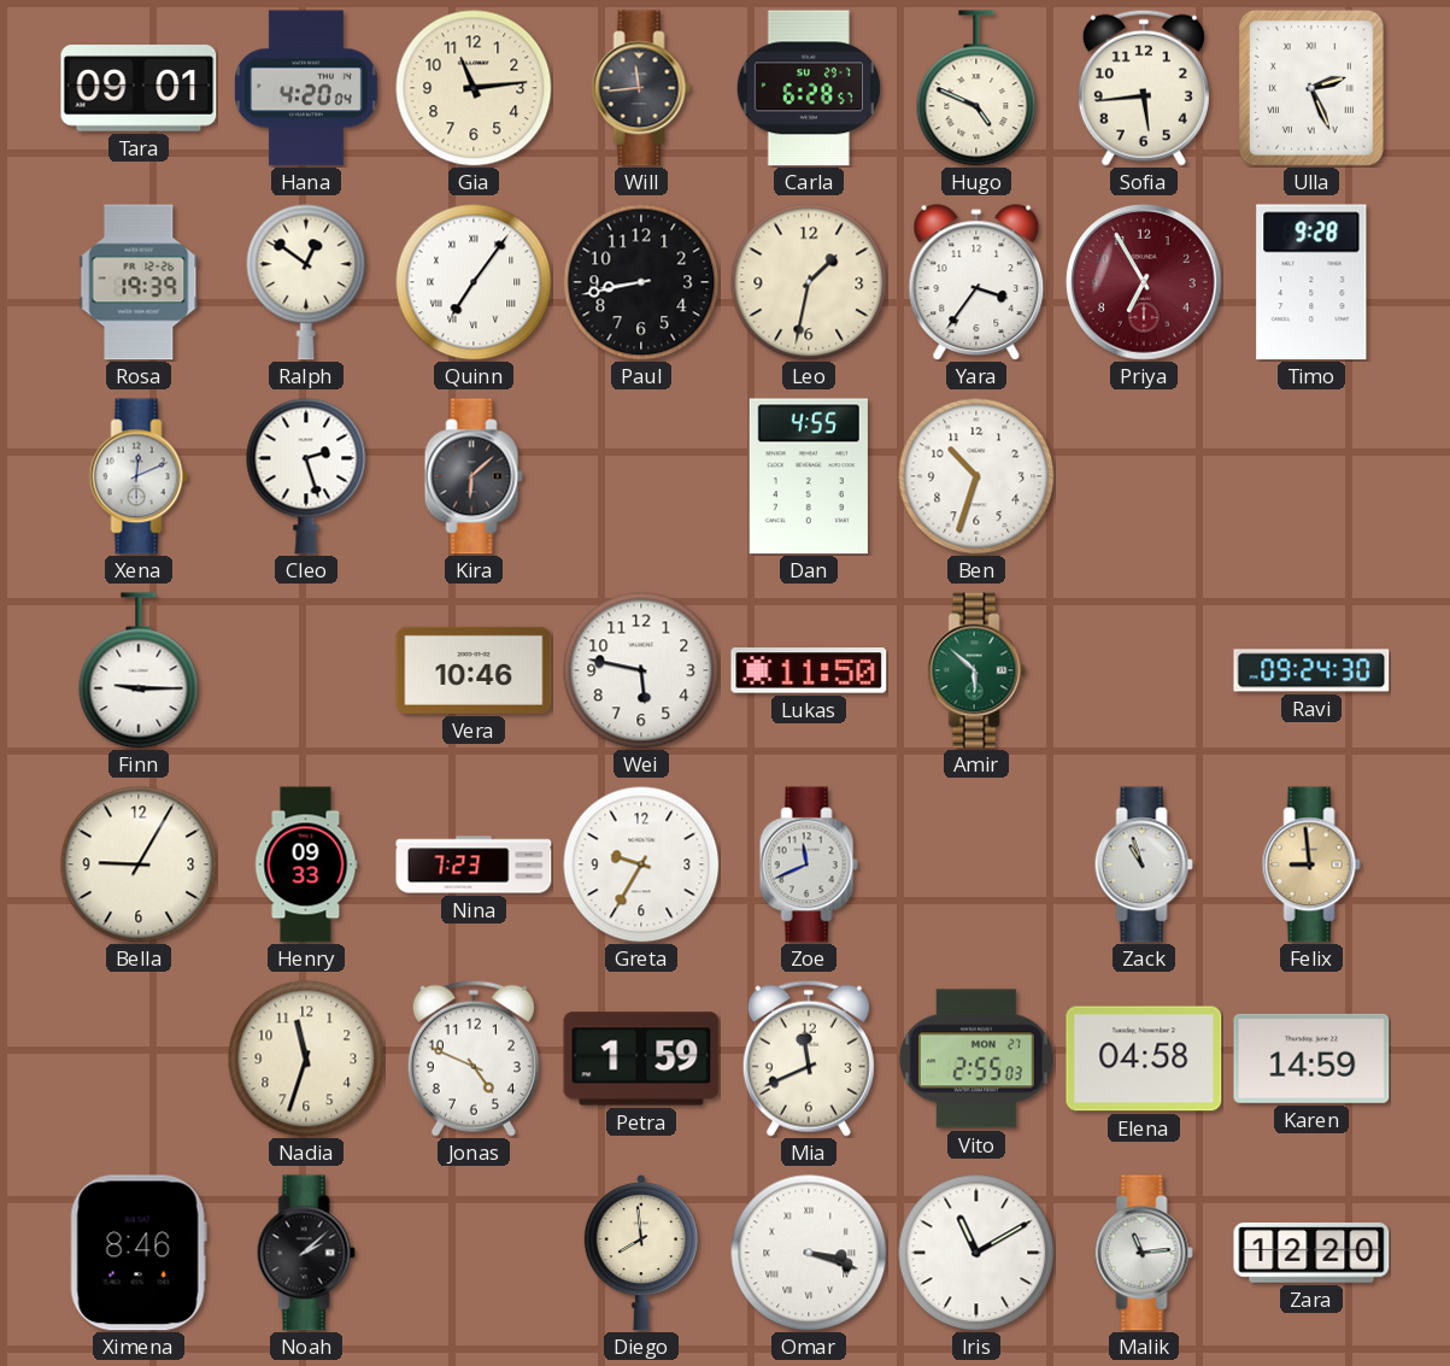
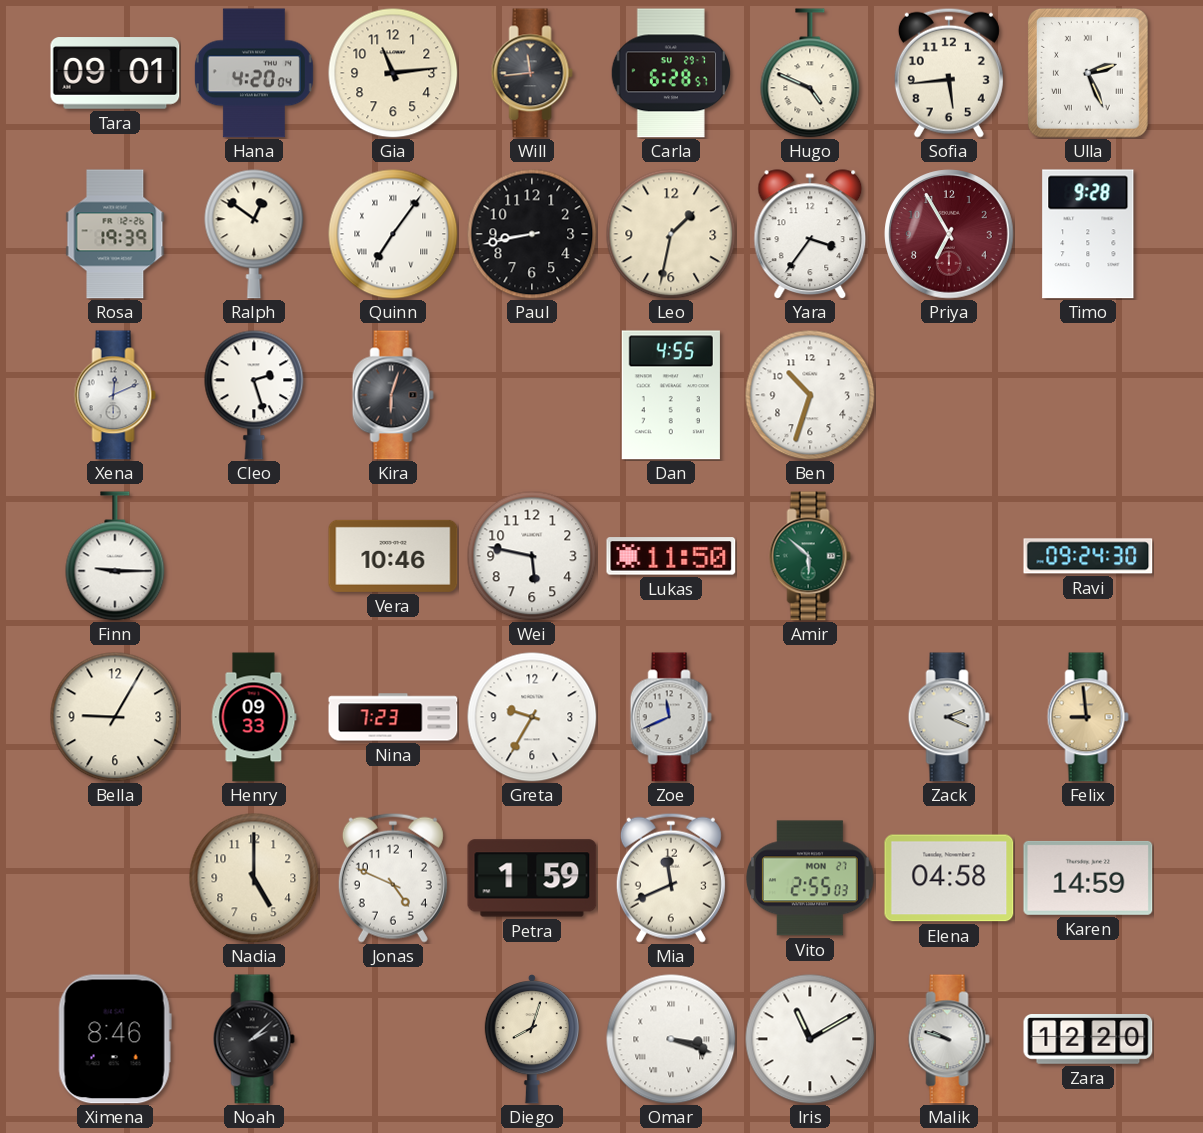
Kira: 6:08 -> 6:03
Zack: 10:57 -> 2:19
Nadia: 11:33 -> 5:00
Diego: 7:59 -> 8:03
Malik: 11:14 -> 9:48
